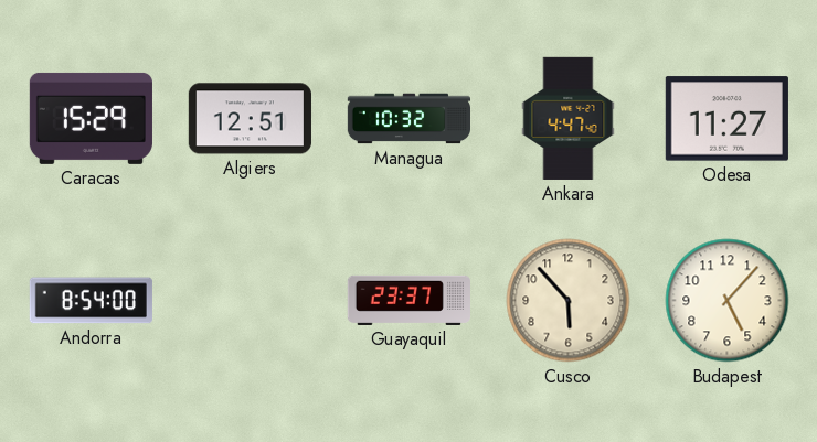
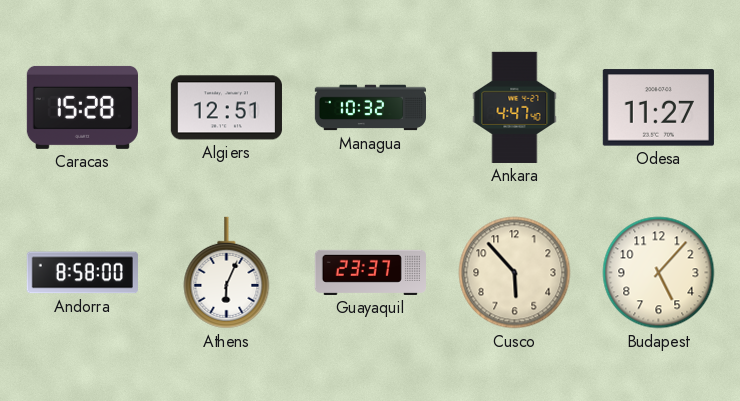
Caracas: 15:29 -> 15:28
Andorra: 8:54 -> 8:58
Athens: none -> 6:04
